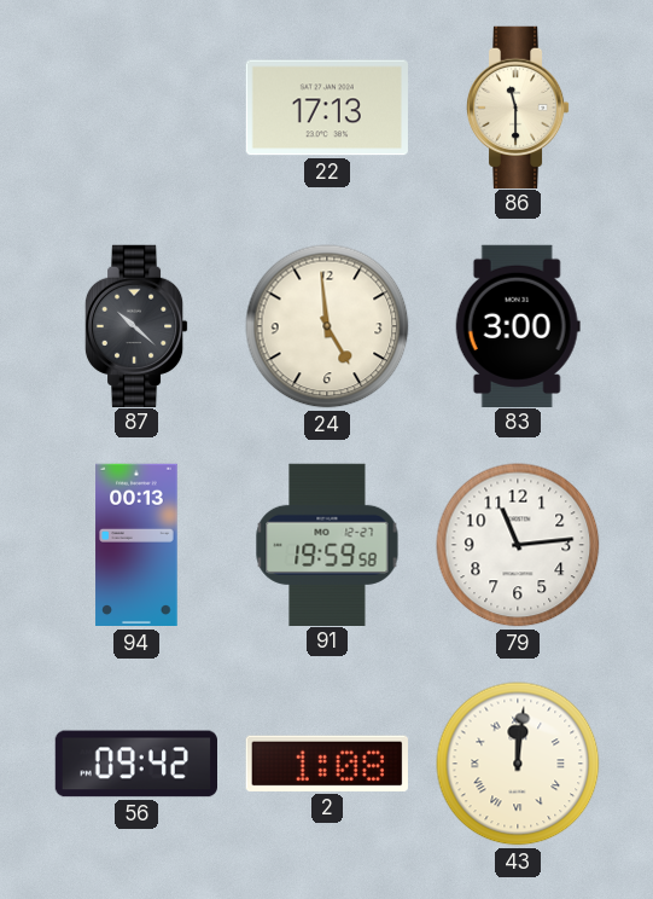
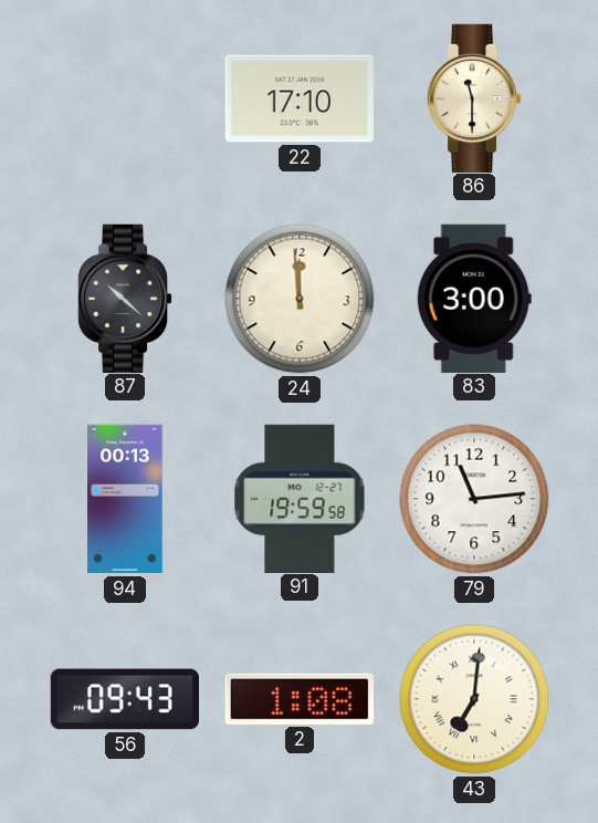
22: 17:13 -> 17:10
24: 4:59 -> 11:59
56: 09:42 -> 09:43
43: 12:01 -> 7:01
